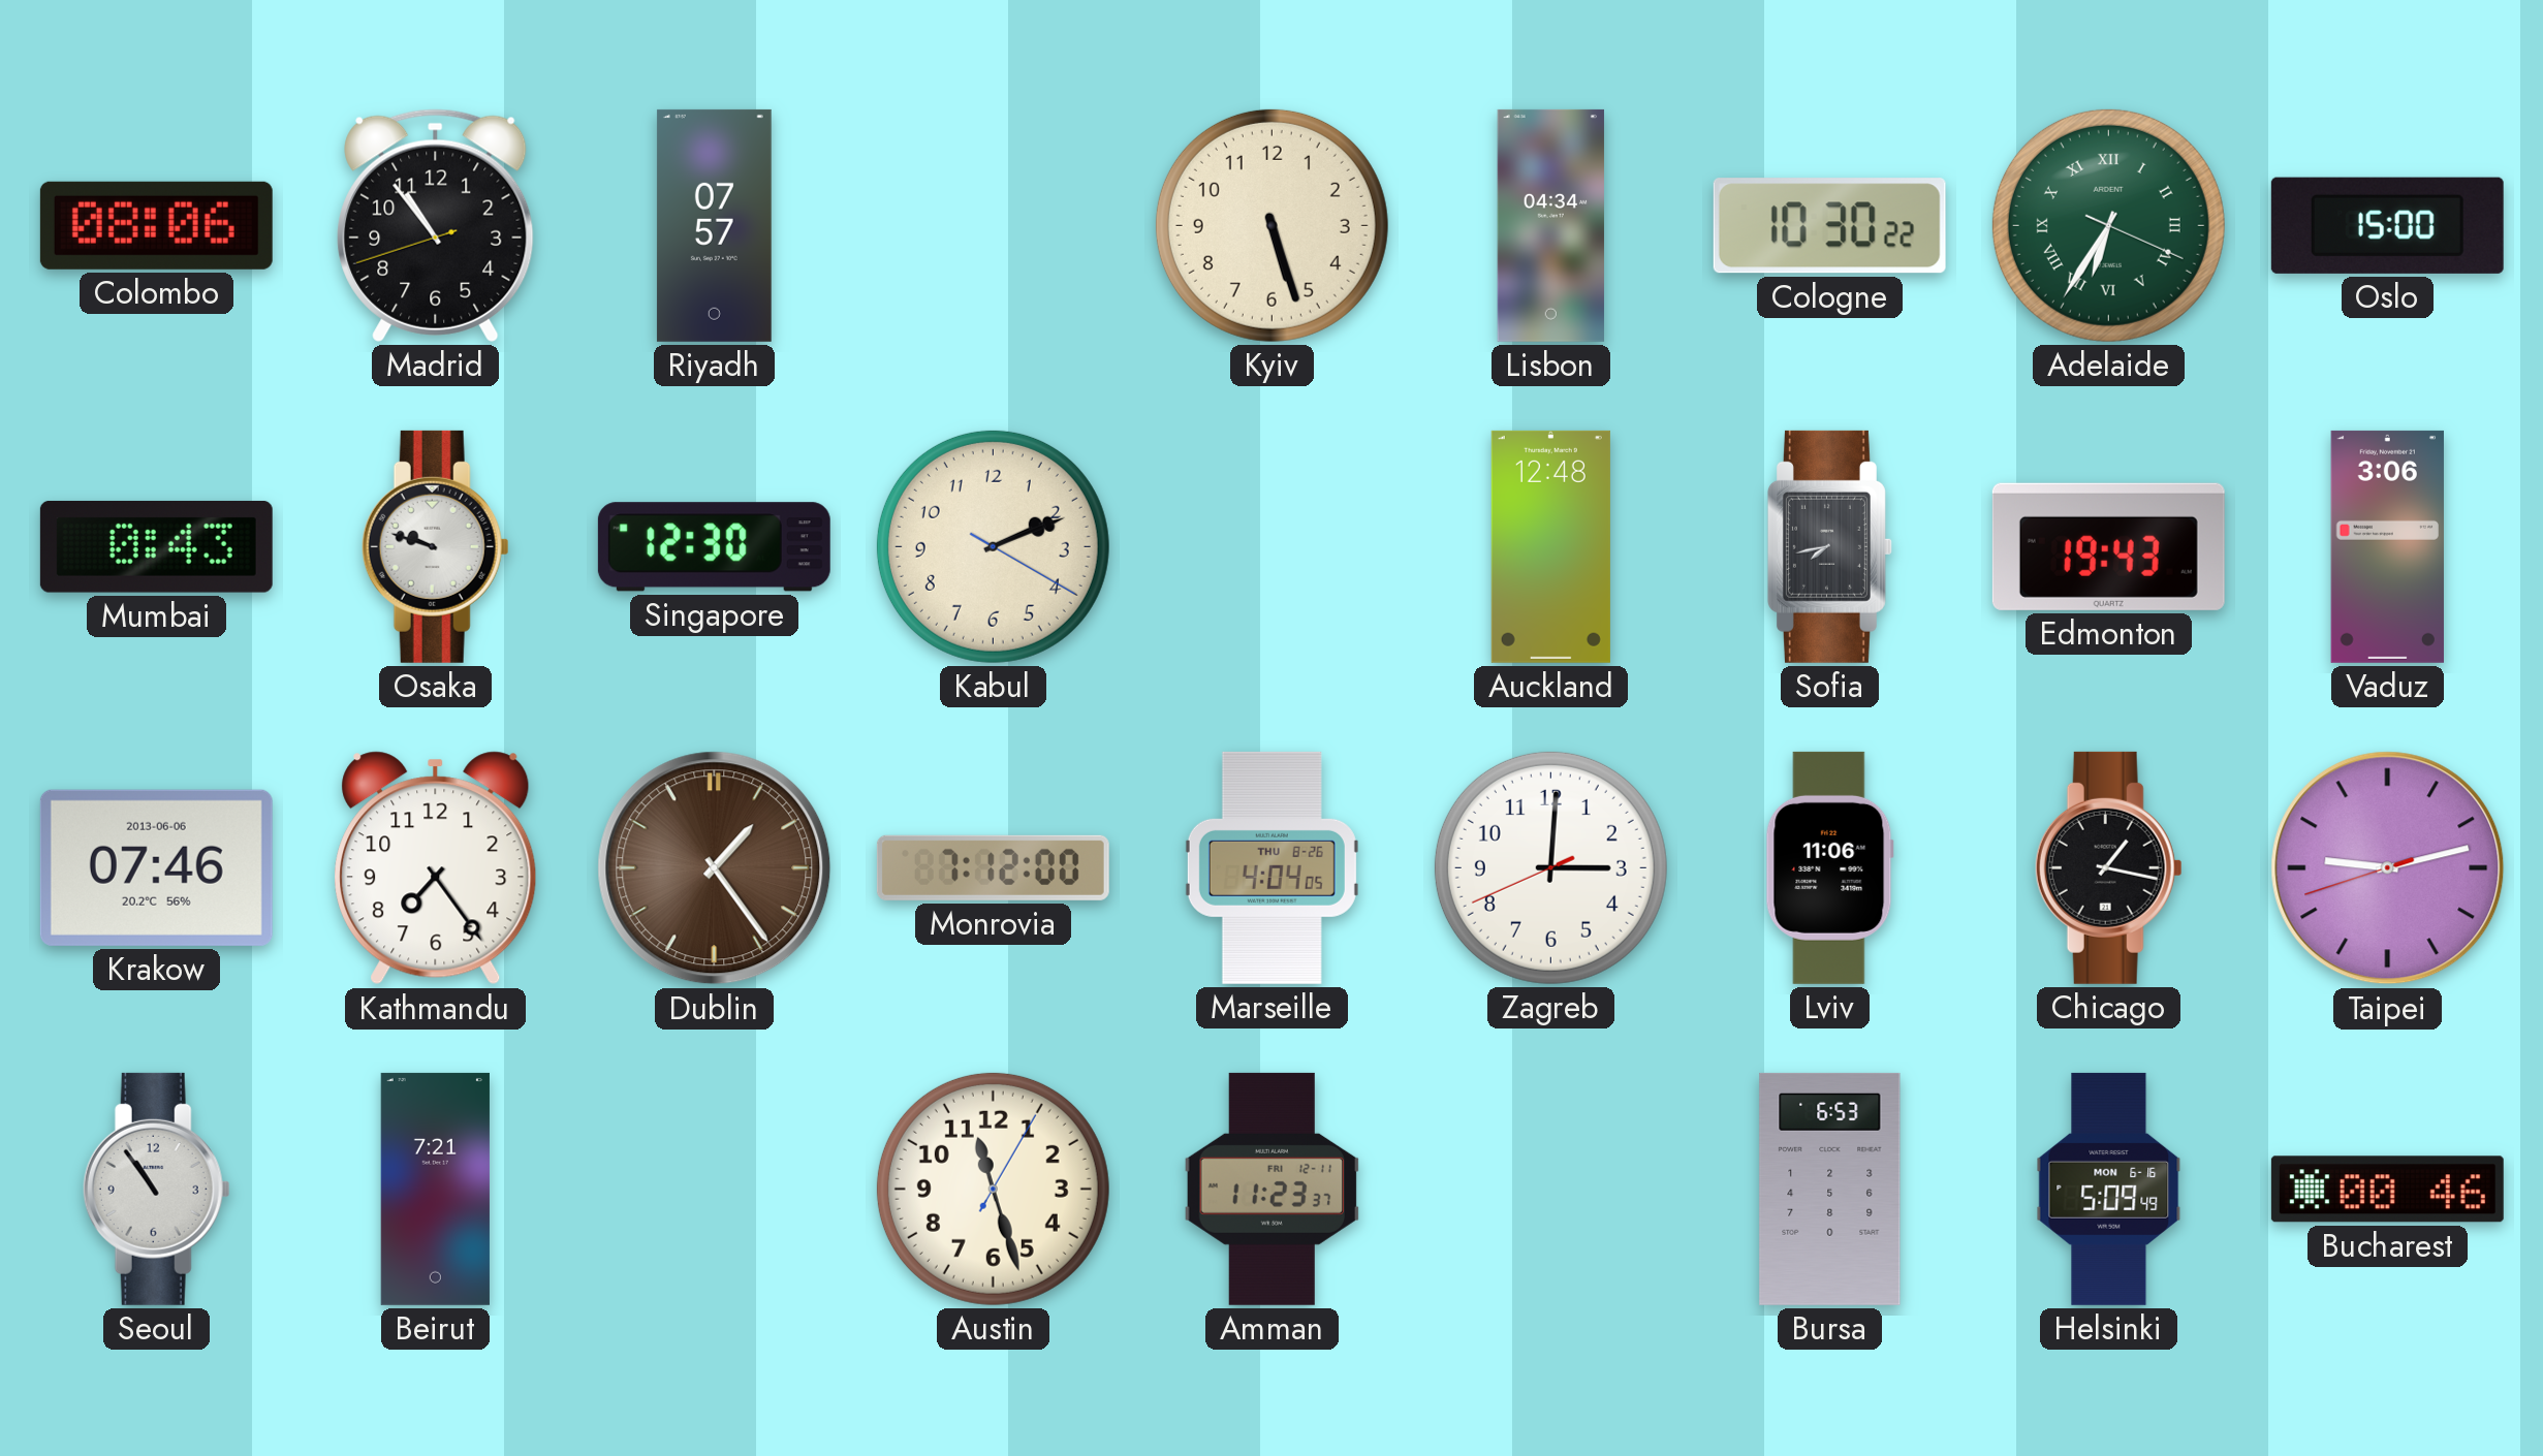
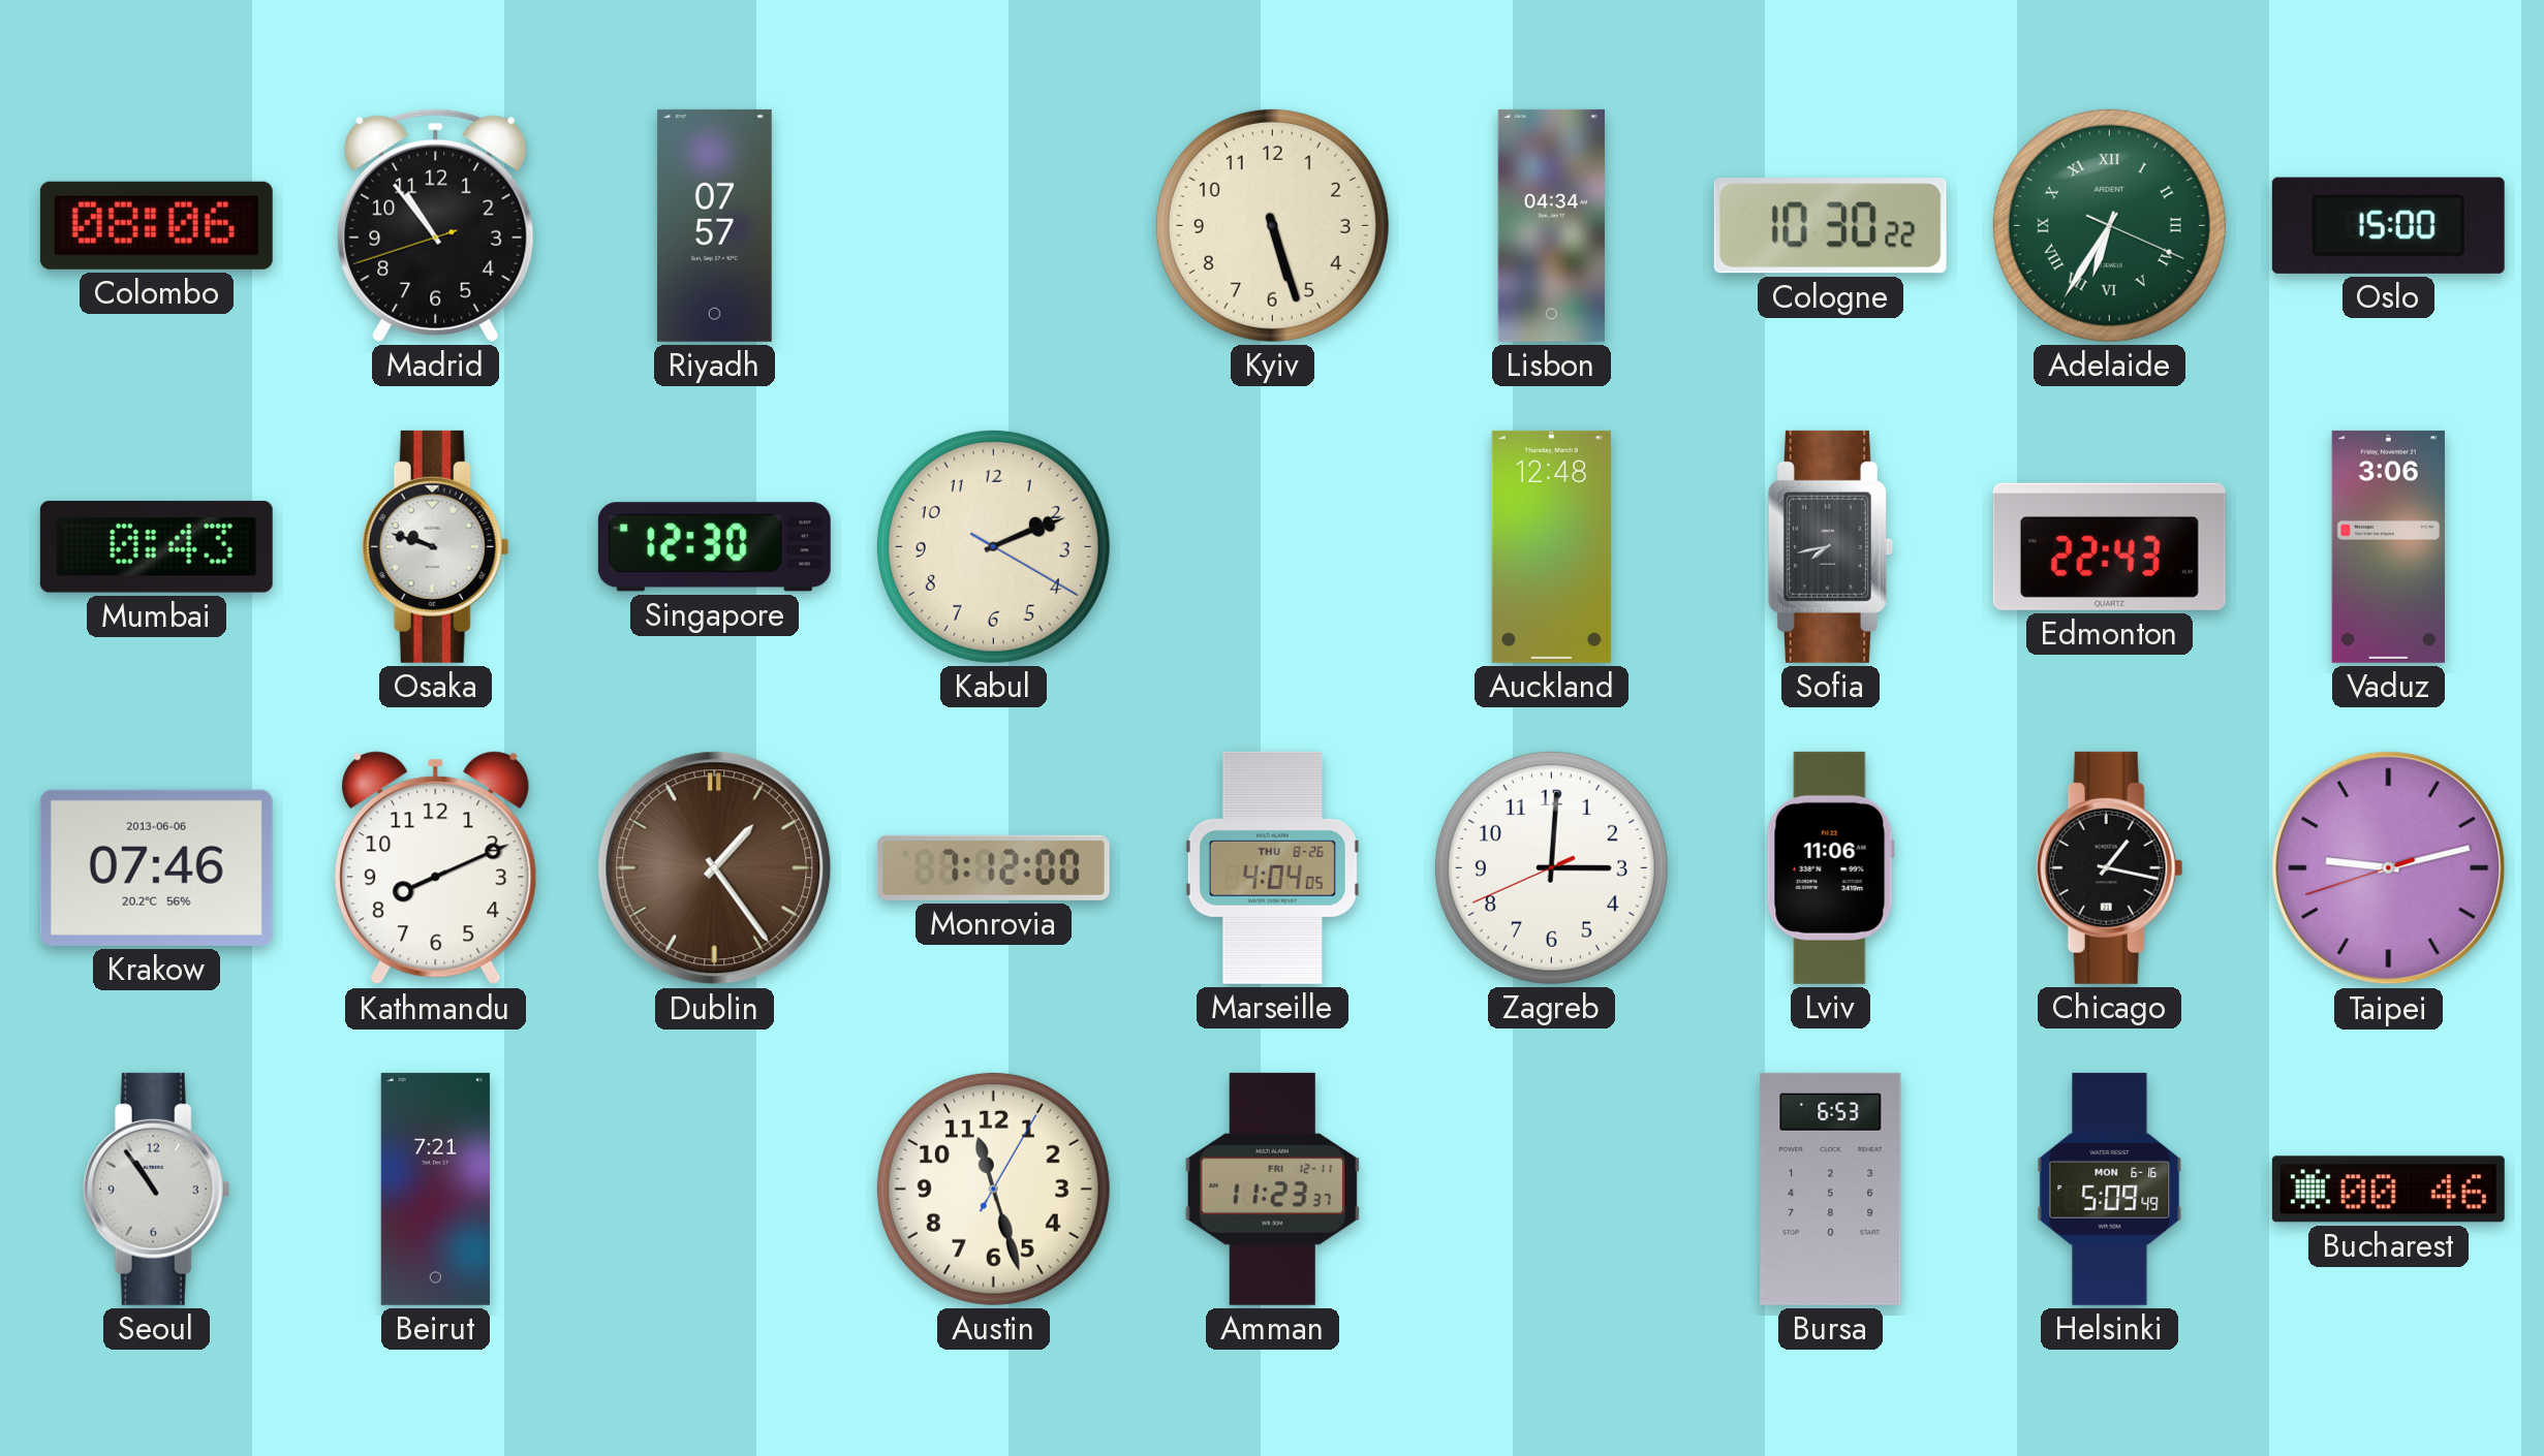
Edmonton: 19:43 -> 22:43
Kathmandu: 7:24 -> 8:11
